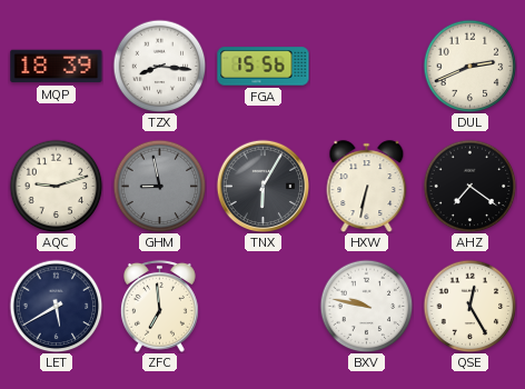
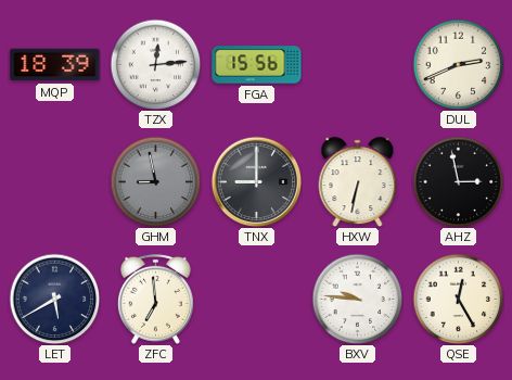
TZX: 8:16 -> 12:14
AQC: 9:12 -> none
TNX: 6:05 -> 9:00
AHZ: 7:21 -> 2:58
BXV: 9:47 -> 9:46
